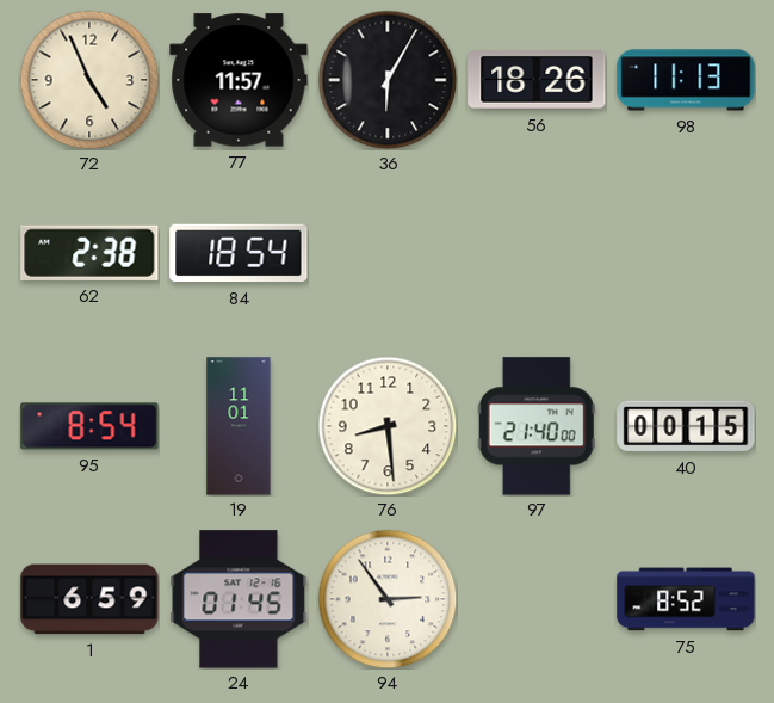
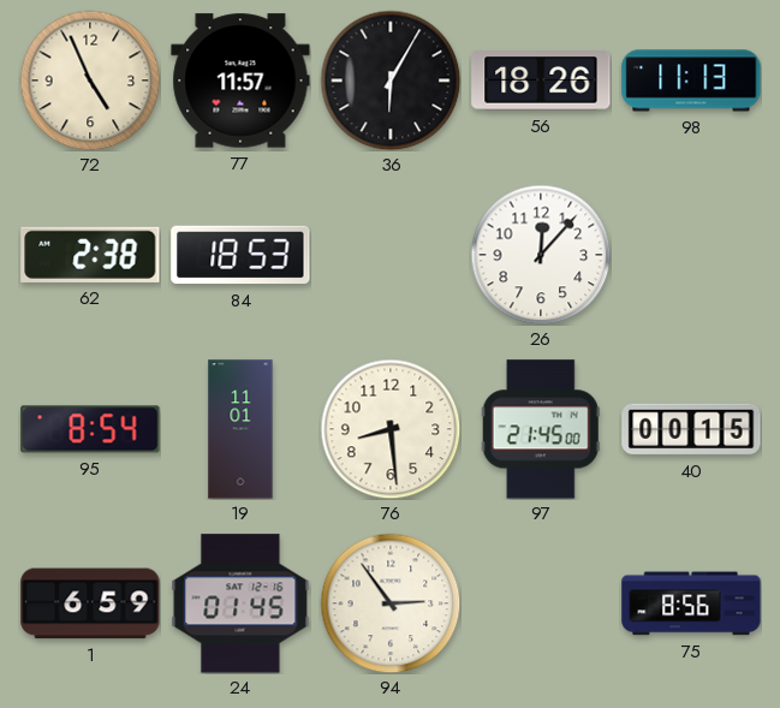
84: 18:54 -> 18:53
26: none -> 12:07
97: 21:40 -> 21:45
75: 8:52 -> 8:56
